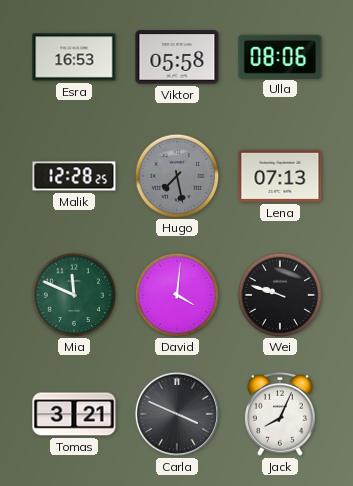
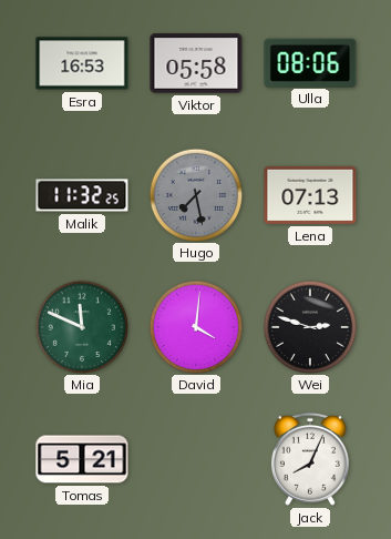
Malik: 12:28 -> 11:32
Wei: 9:48 -> 2:48
Tomas: 3:21 -> 5:21
Carla: 3:49 -> none
